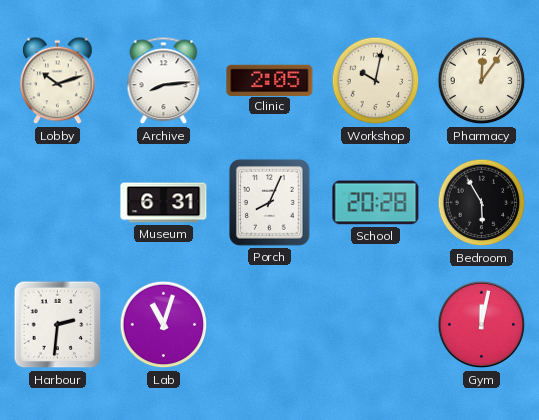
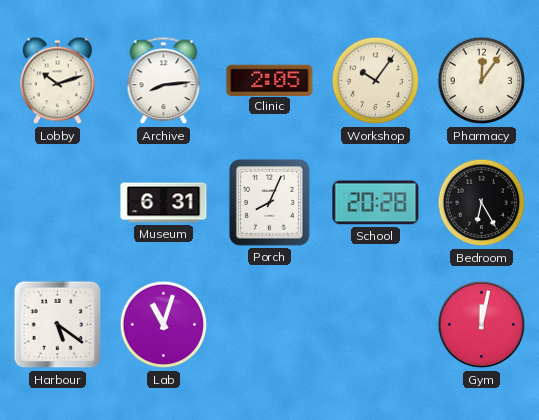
Workshop: 10:02 -> 10:06
Bedroom: 5:55 -> 6:25
Harbour: 2:31 -> 5:21
